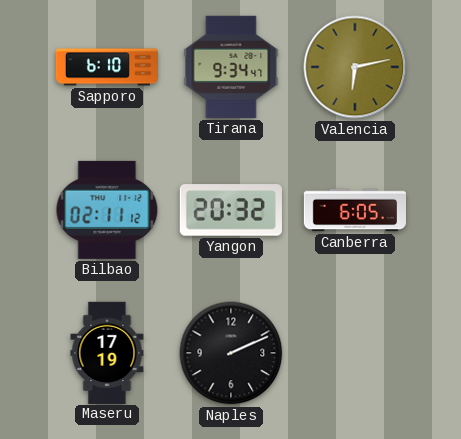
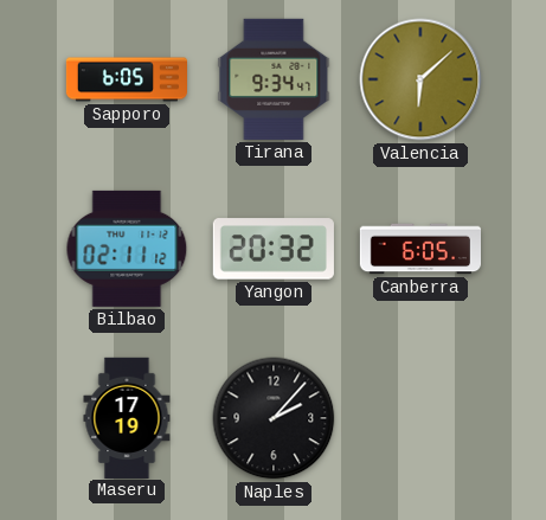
Sapporo: 6:10 -> 6:05
Valencia: 6:13 -> 6:08
Naples: 2:11 -> 2:07
